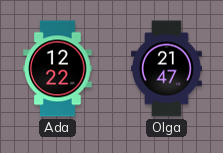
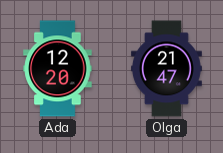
Ada: 12:22 -> 12:20
